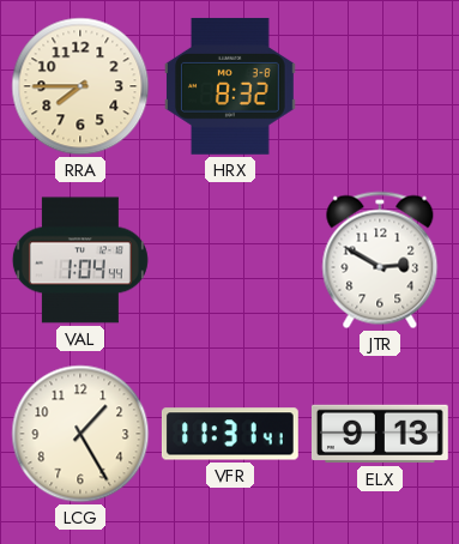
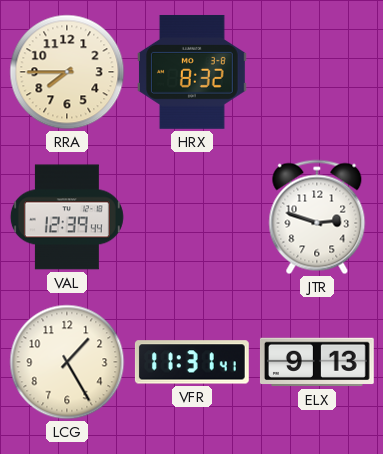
VAL: 1:04 -> 12:39
JTR: 2:50 -> 2:48
